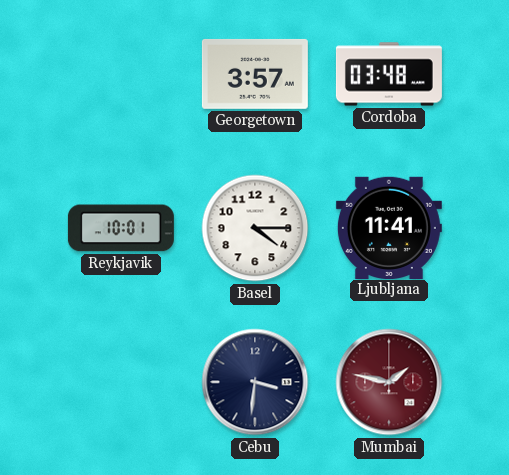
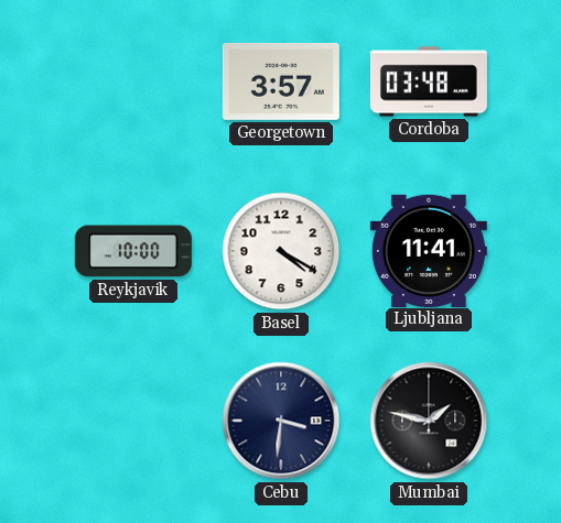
Reykjavik: 10:01 -> 10:00
Basel: 4:15 -> 4:20
Mumbai dial: burgundy -> black
